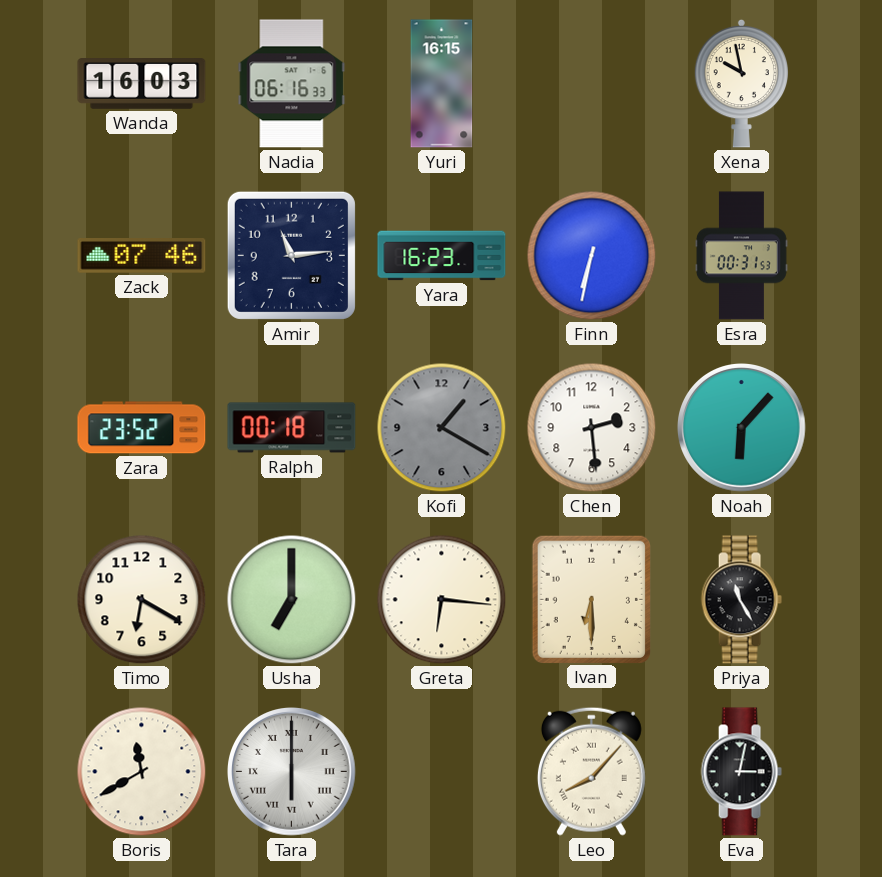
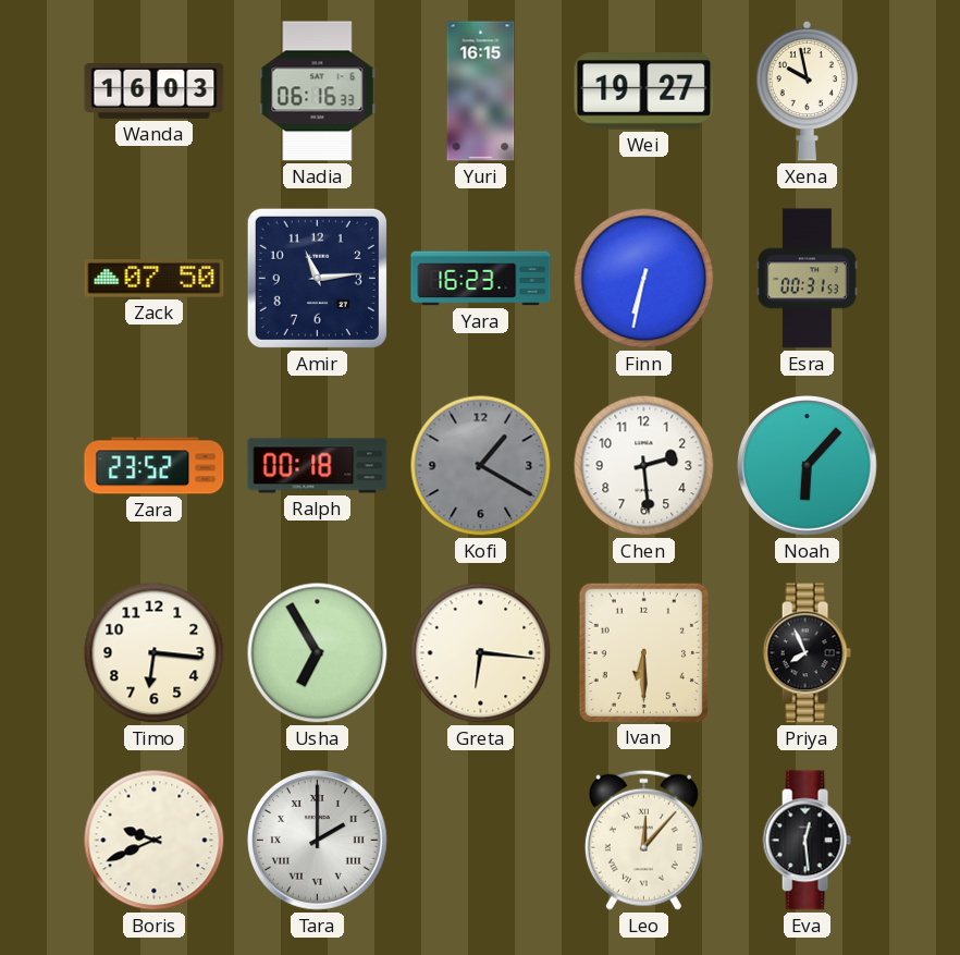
Wei: none -> 19:27
Zack: 07:46 -> 07:50
Timo: 6:20 -> 6:16
Usha: 7:00 -> 6:55
Priya: 11:25 -> 7:56
Boris: 11:40 -> 9:41
Tara: 6:00 -> 2:00
Leo: 8:07 -> 12:07
Eva: 3:02 -> 12:29
